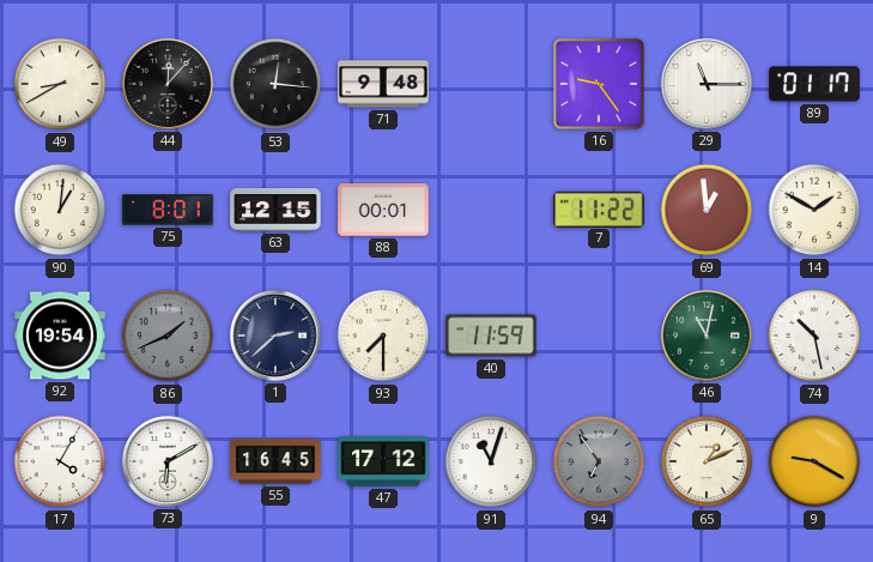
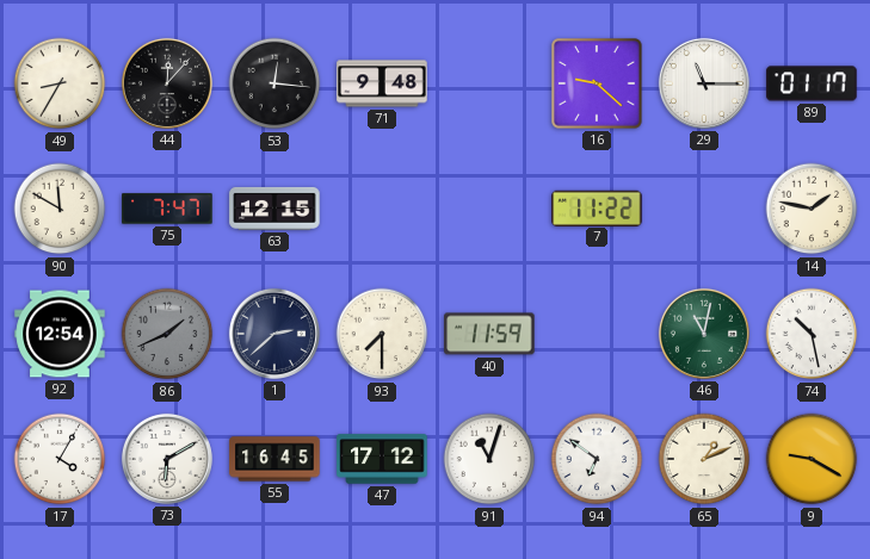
49: 8:40 -> 8:35
16: 9:24 -> 9:22
90: 1:01 -> 11:50
75: 8:01 -> 7:47
88: 00:01 -> none
69: 12:59 -> none
14: 1:50 -> 1:47
92: 19:54 -> 12:54
94: 6:54 -> 6:51
94 dial: grey -> white
